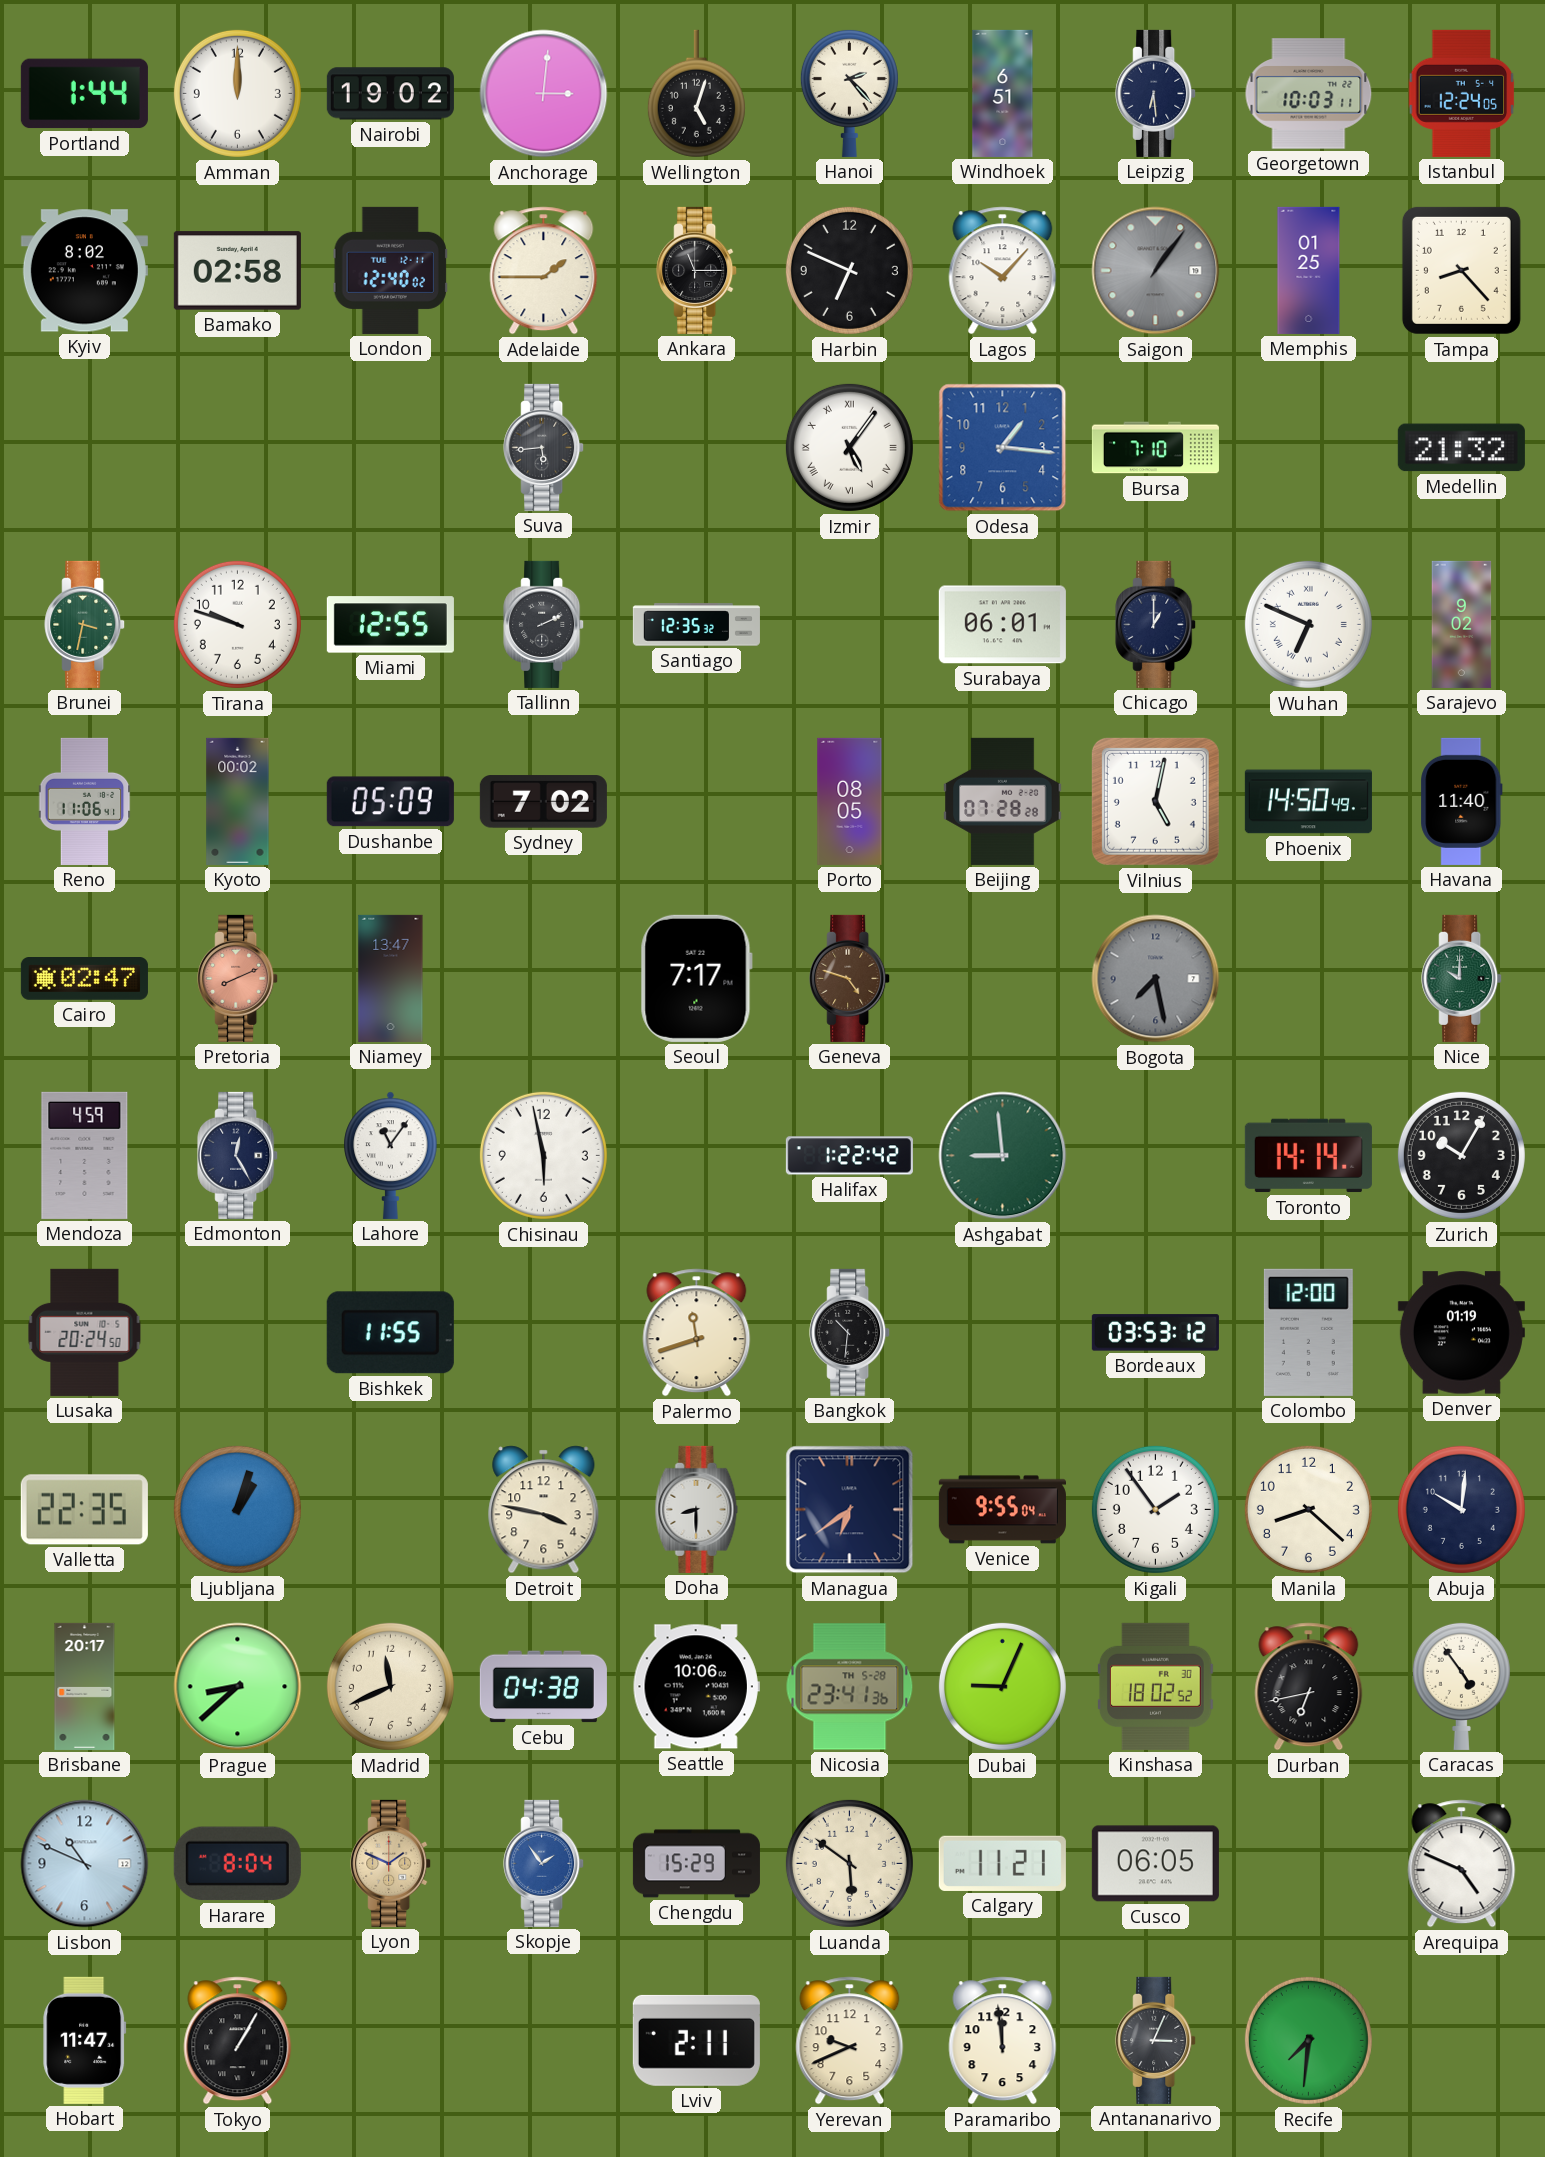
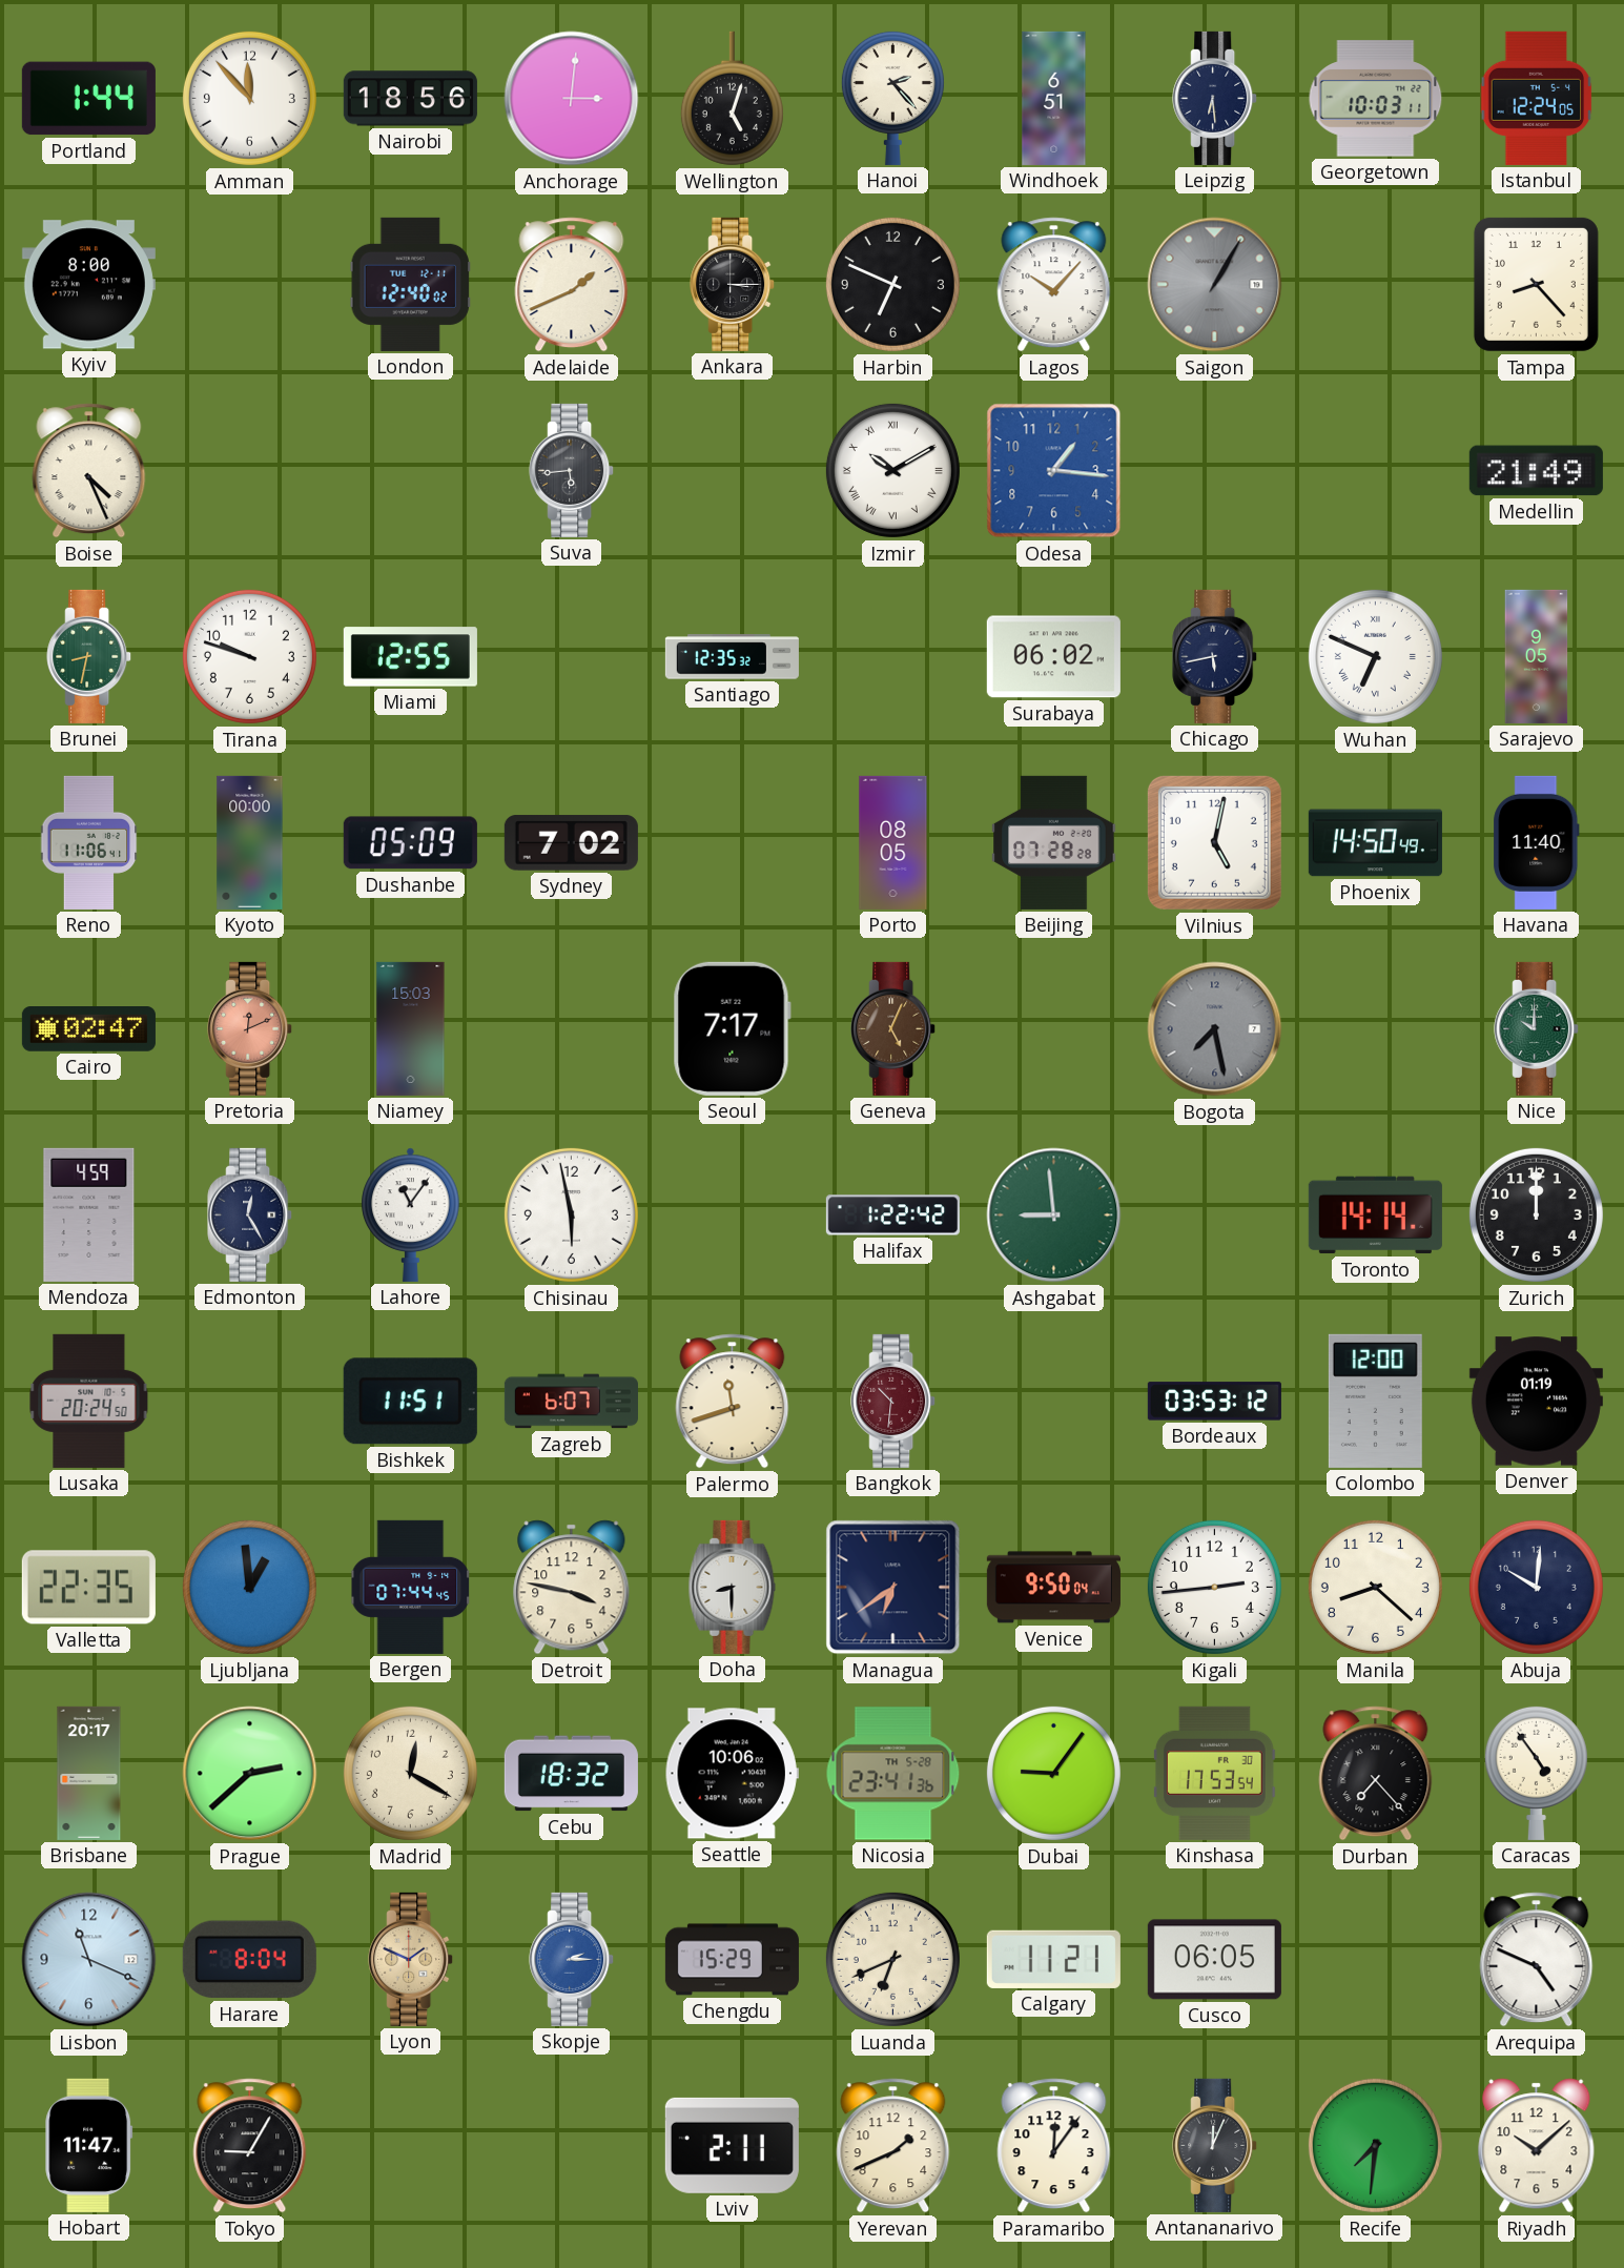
Amman: 12:00 -> 11:53
Nairobi: 19:02 -> 18:56
Kyiv: 8:02 -> 8:00
Bamako: 02:58 -> none
Adelaide: 1:45 -> 1:41
Ankara: 11:15 -> 3:15
Saigon: 1:06 -> 1:05
Memphis: 01:25 -> none
Boise: none -> 4:26
Izmir: 5:06 -> 10:10
Bursa: 7:10 -> none
Medellin: 21:32 -> 21:49
Brunei: 3:32 -> 8:32
Tallinn: 2:11 -> none
Surabaya: 06:01 -> 06:02
Chicago: 1:00 -> 5:43
Sarajevo: 9:02 -> 9:05
Kyoto: 00:02 -> 00:00
Pretoria: 8:11 -> 12:11
Niamey: 13:47 -> 15:03
Geneva: 4:48 -> 5:04
Zurich: 10:05 -> 12:00
Bishkek: 11:55 -> 11:51
Zagreb: none -> 6:07
Bangkok dial: black -> burgundy
Ljubljana: 1:03 -> 12:59
Bergen: none -> 07:44
Venice: 9:55 -> 9:50
Kigali: 1:54 -> 2:44
Prague: 8:38 -> 2:38
Madrid: 11:41 -> 12:20
Cebu: 04:38 -> 18:32
Dubai: 9:04 -> 9:06
Kinshasa: 18:02 -> 17:53
Durban: 6:43 -> 7:23
Lisbon: 10:49 -> 11:19
Skopje: 1:54 -> 2:15
Luanda: 5:51 -> 6:41
Tokyo: 1:05 -> 9:05
Yerevan: 9:41 -> 1:41
Paramaribo: 11:59 -> 12:06
Antananarivo: 3:04 -> 12:04
Riyadh: none -> 10:08
